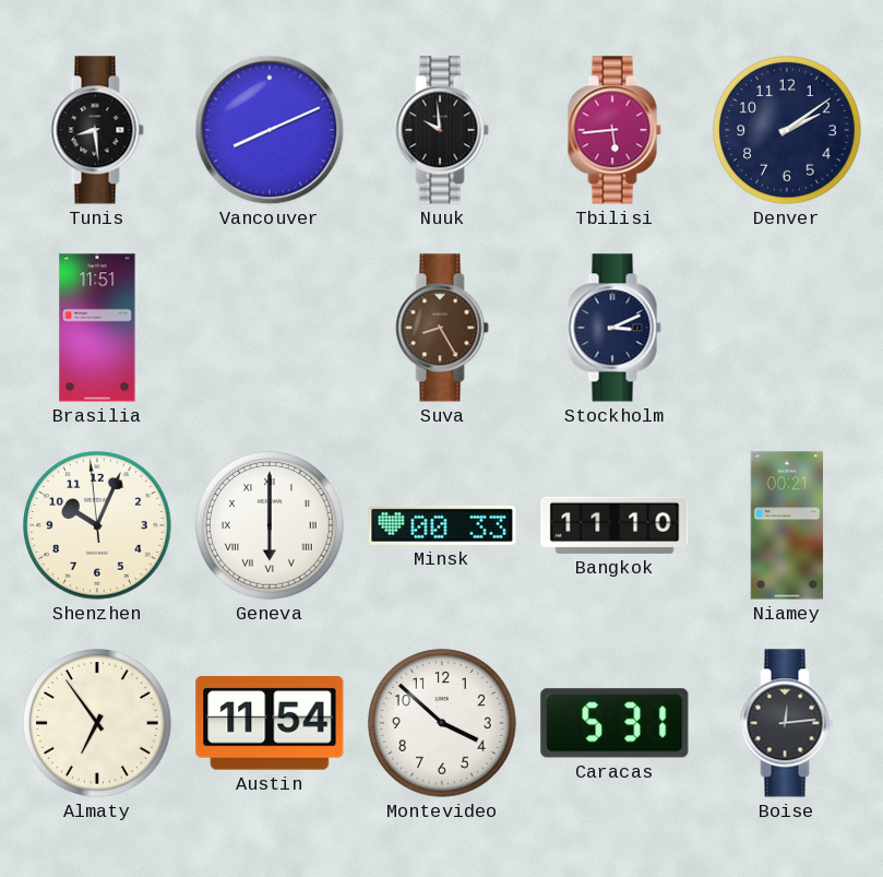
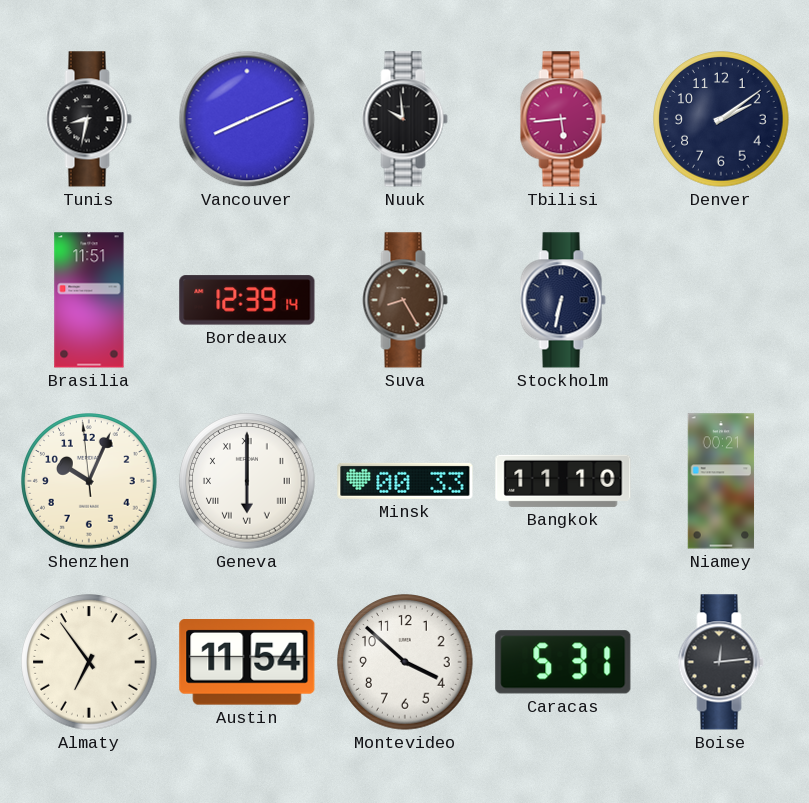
Tunis: 8:29 -> 8:32
Bordeaux: none -> 12:39
Stockholm: 3:11 -> 6:32
